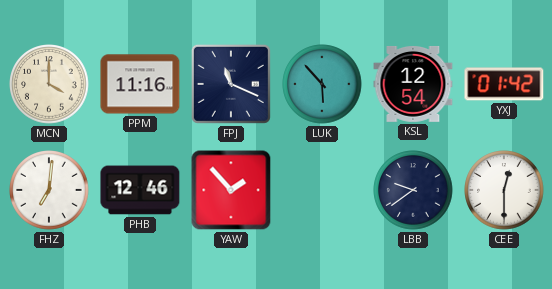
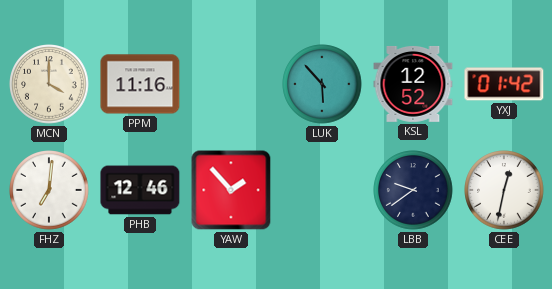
FPJ: 11:19 -> none
KSL: 12:54 -> 12:52
CEE: 12:30 -> 12:32
